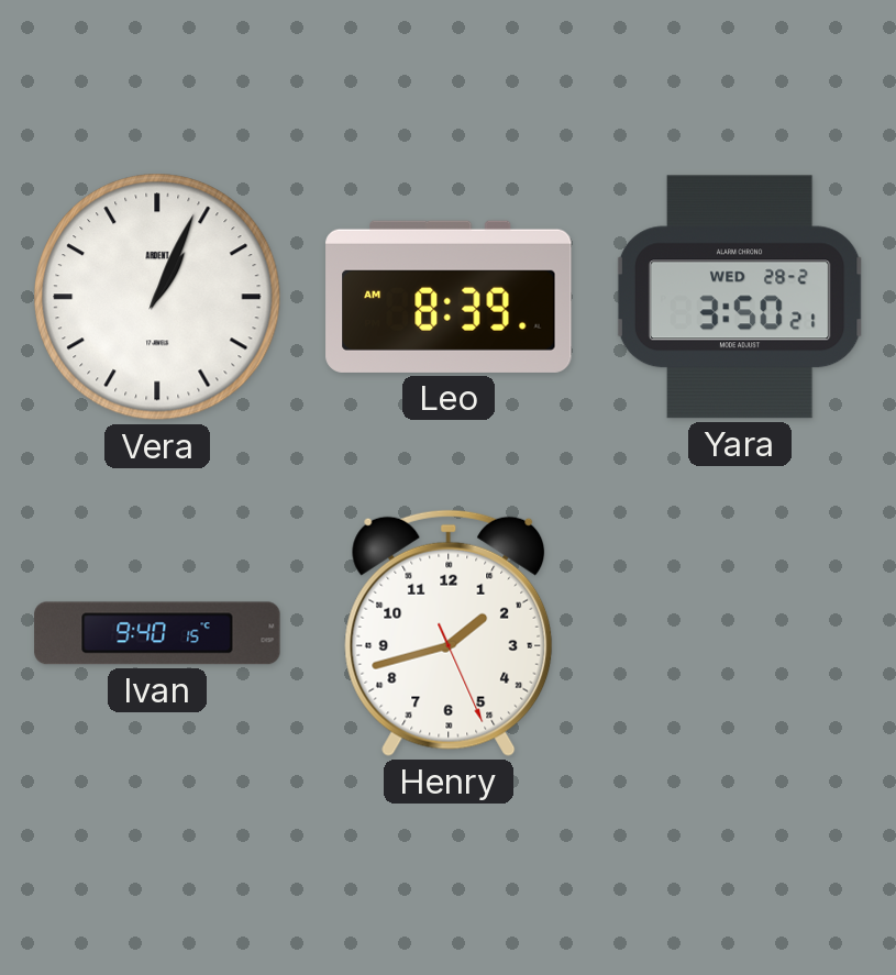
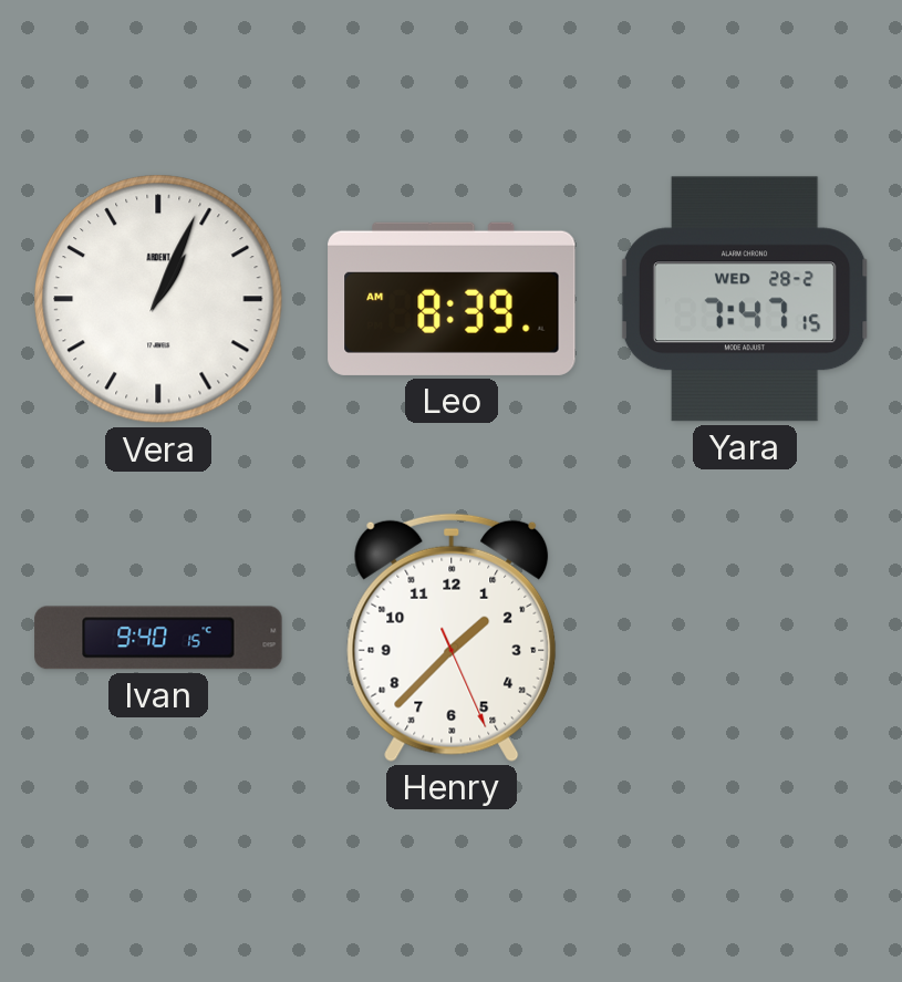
Yara: 3:50 -> 7:47
Henry: 1:42 -> 1:37
